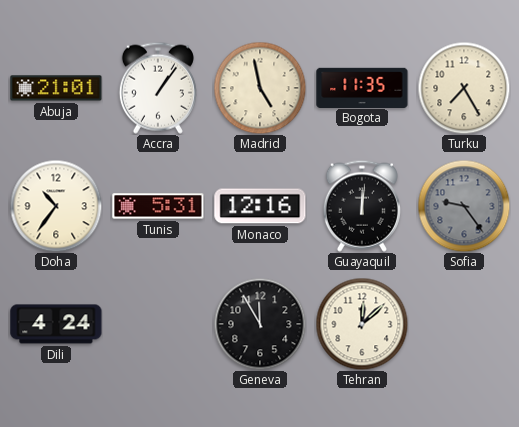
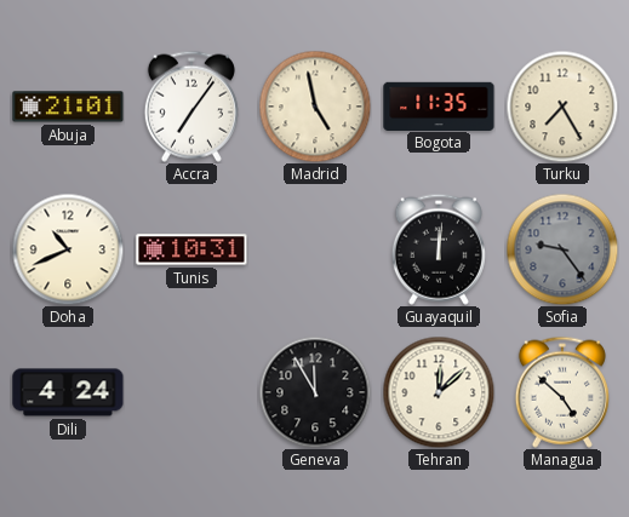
Accra: 1:06 -> 7:06
Doha: 10:36 -> 10:41
Tunis: 5:31 -> 10:31
Monaco: 12:16 -> none
Managua: none -> 4:52
